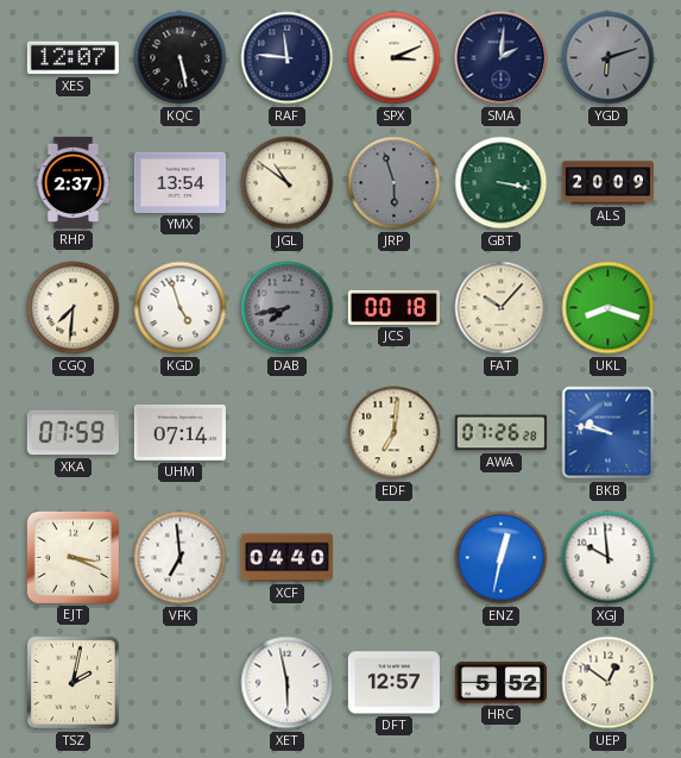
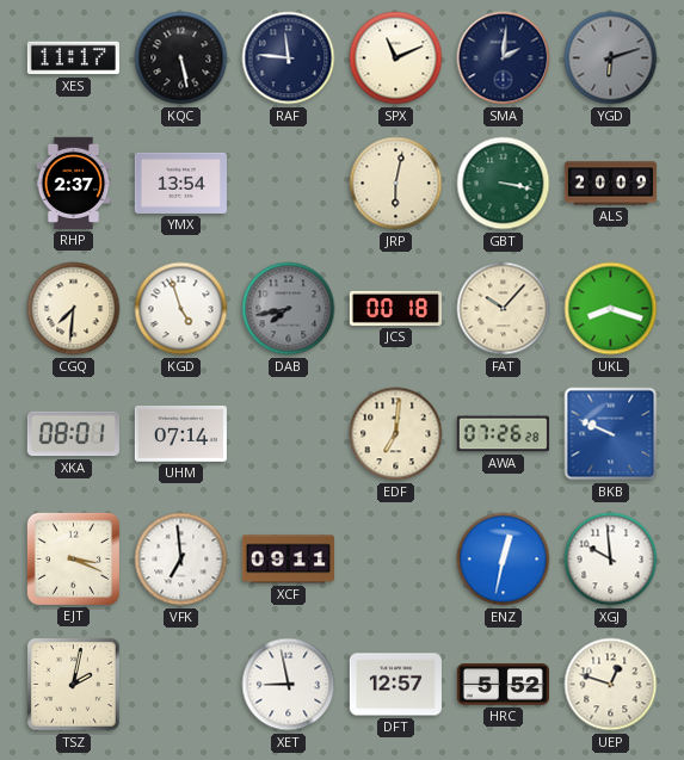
XES: 12:07 -> 11:17
SPX: 3:11 -> 11:11
JGL: 10:51 -> none
JRP: 5:57 -> 6:02
JRP dial: grey -> cream
XKA: 07:59 -> 08:01
BKB: 9:47 -> 9:49
XCF: 04:40 -> 09:11
XET: 5:58 -> 8:58
UEP: 12:51 -> 12:48
